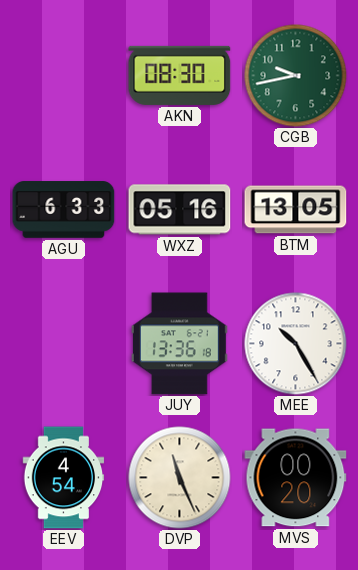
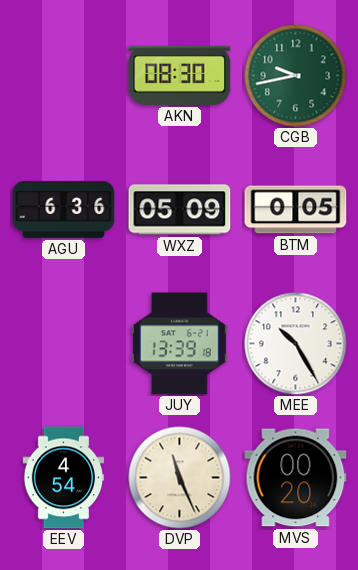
AGU: 6:33 -> 6:36
WXZ: 05:16 -> 05:09
BTM: 13:05 -> 0:05
JUY: 13:36 -> 13:39
